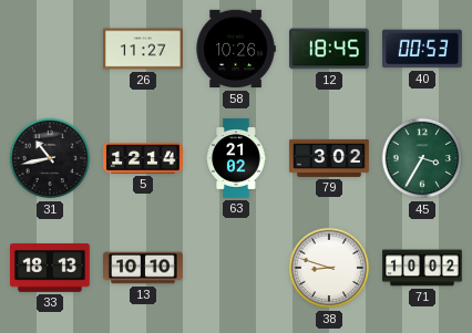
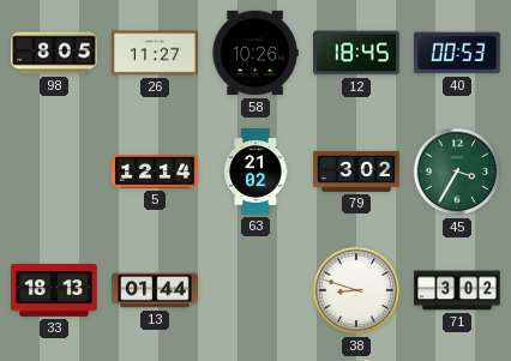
98: none -> 8:05
31: 10:43 -> none
13: 10:10 -> 01:44
71: 10:02 -> 3:02
